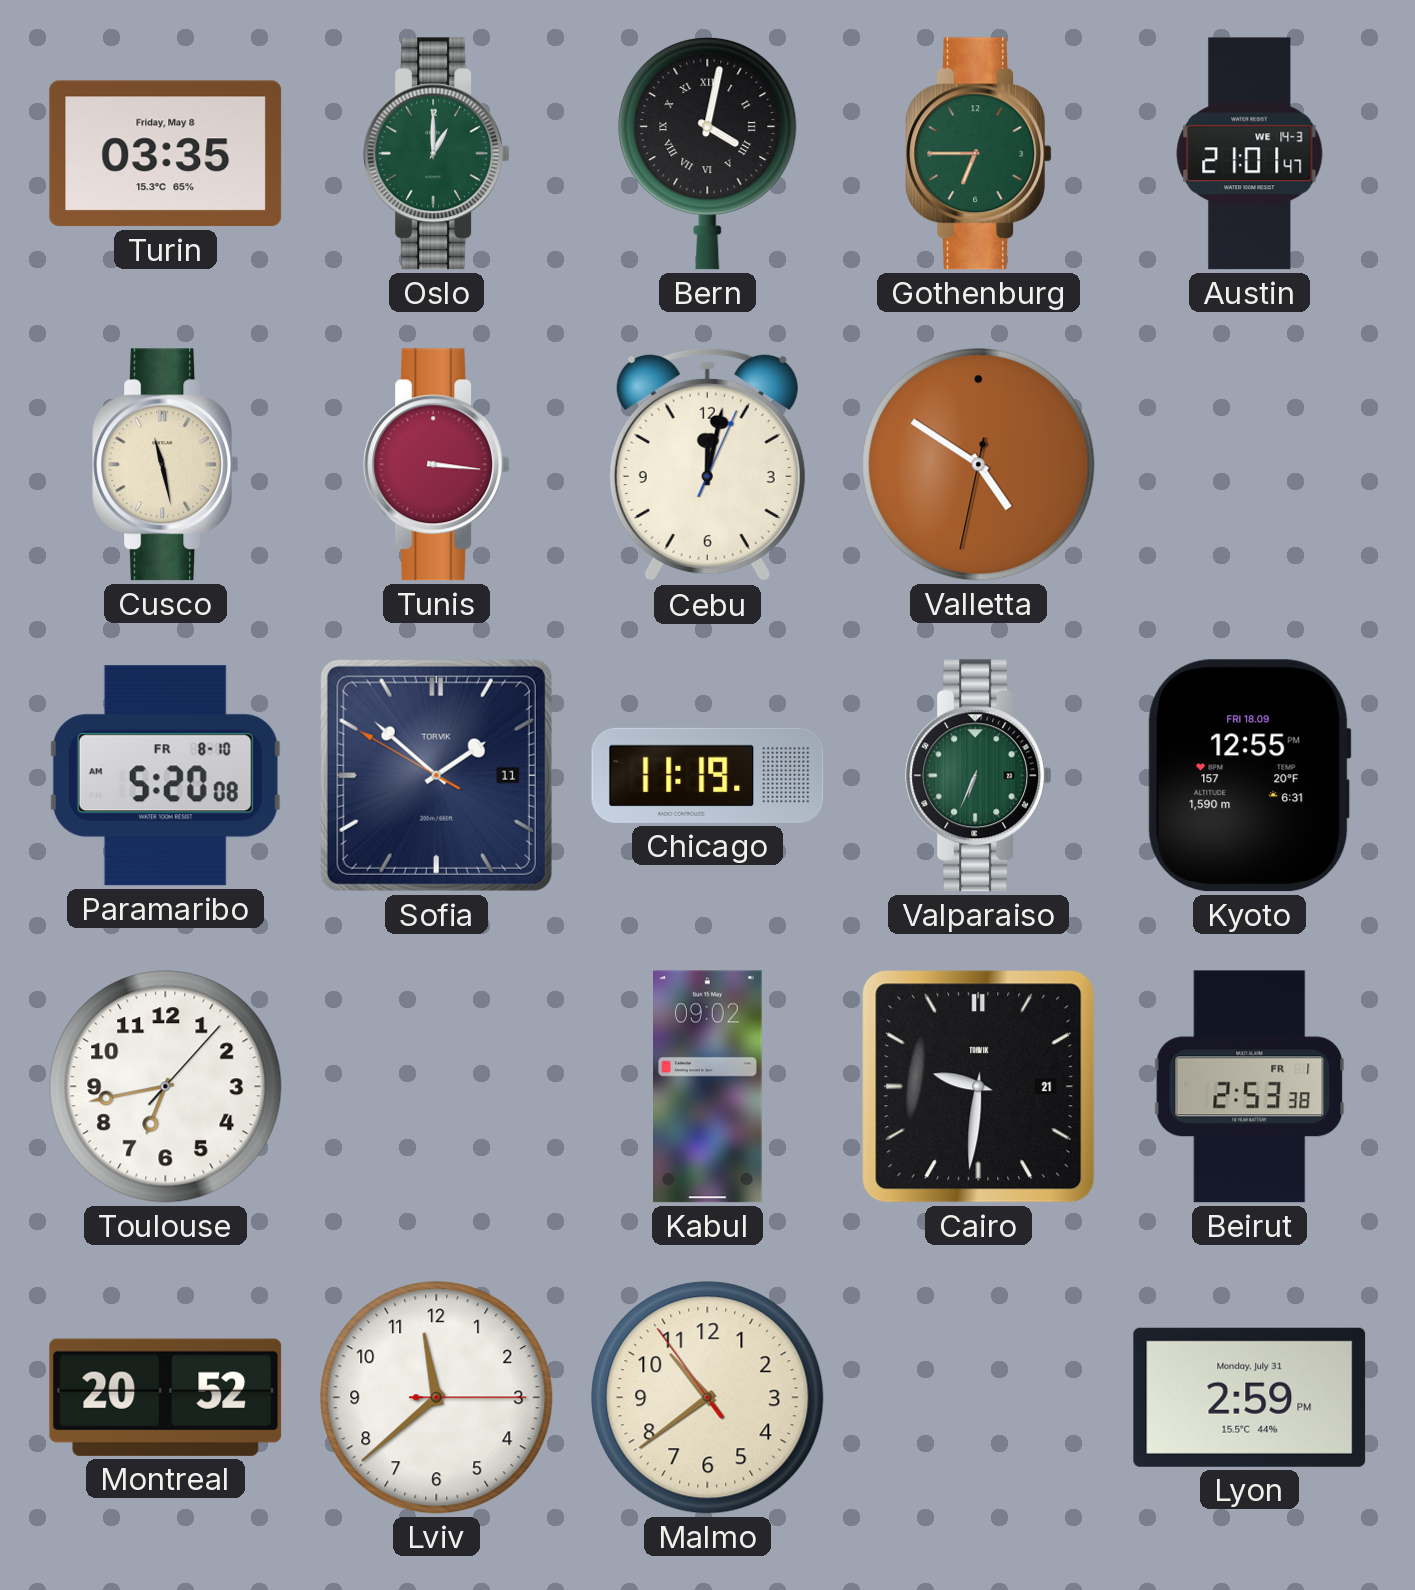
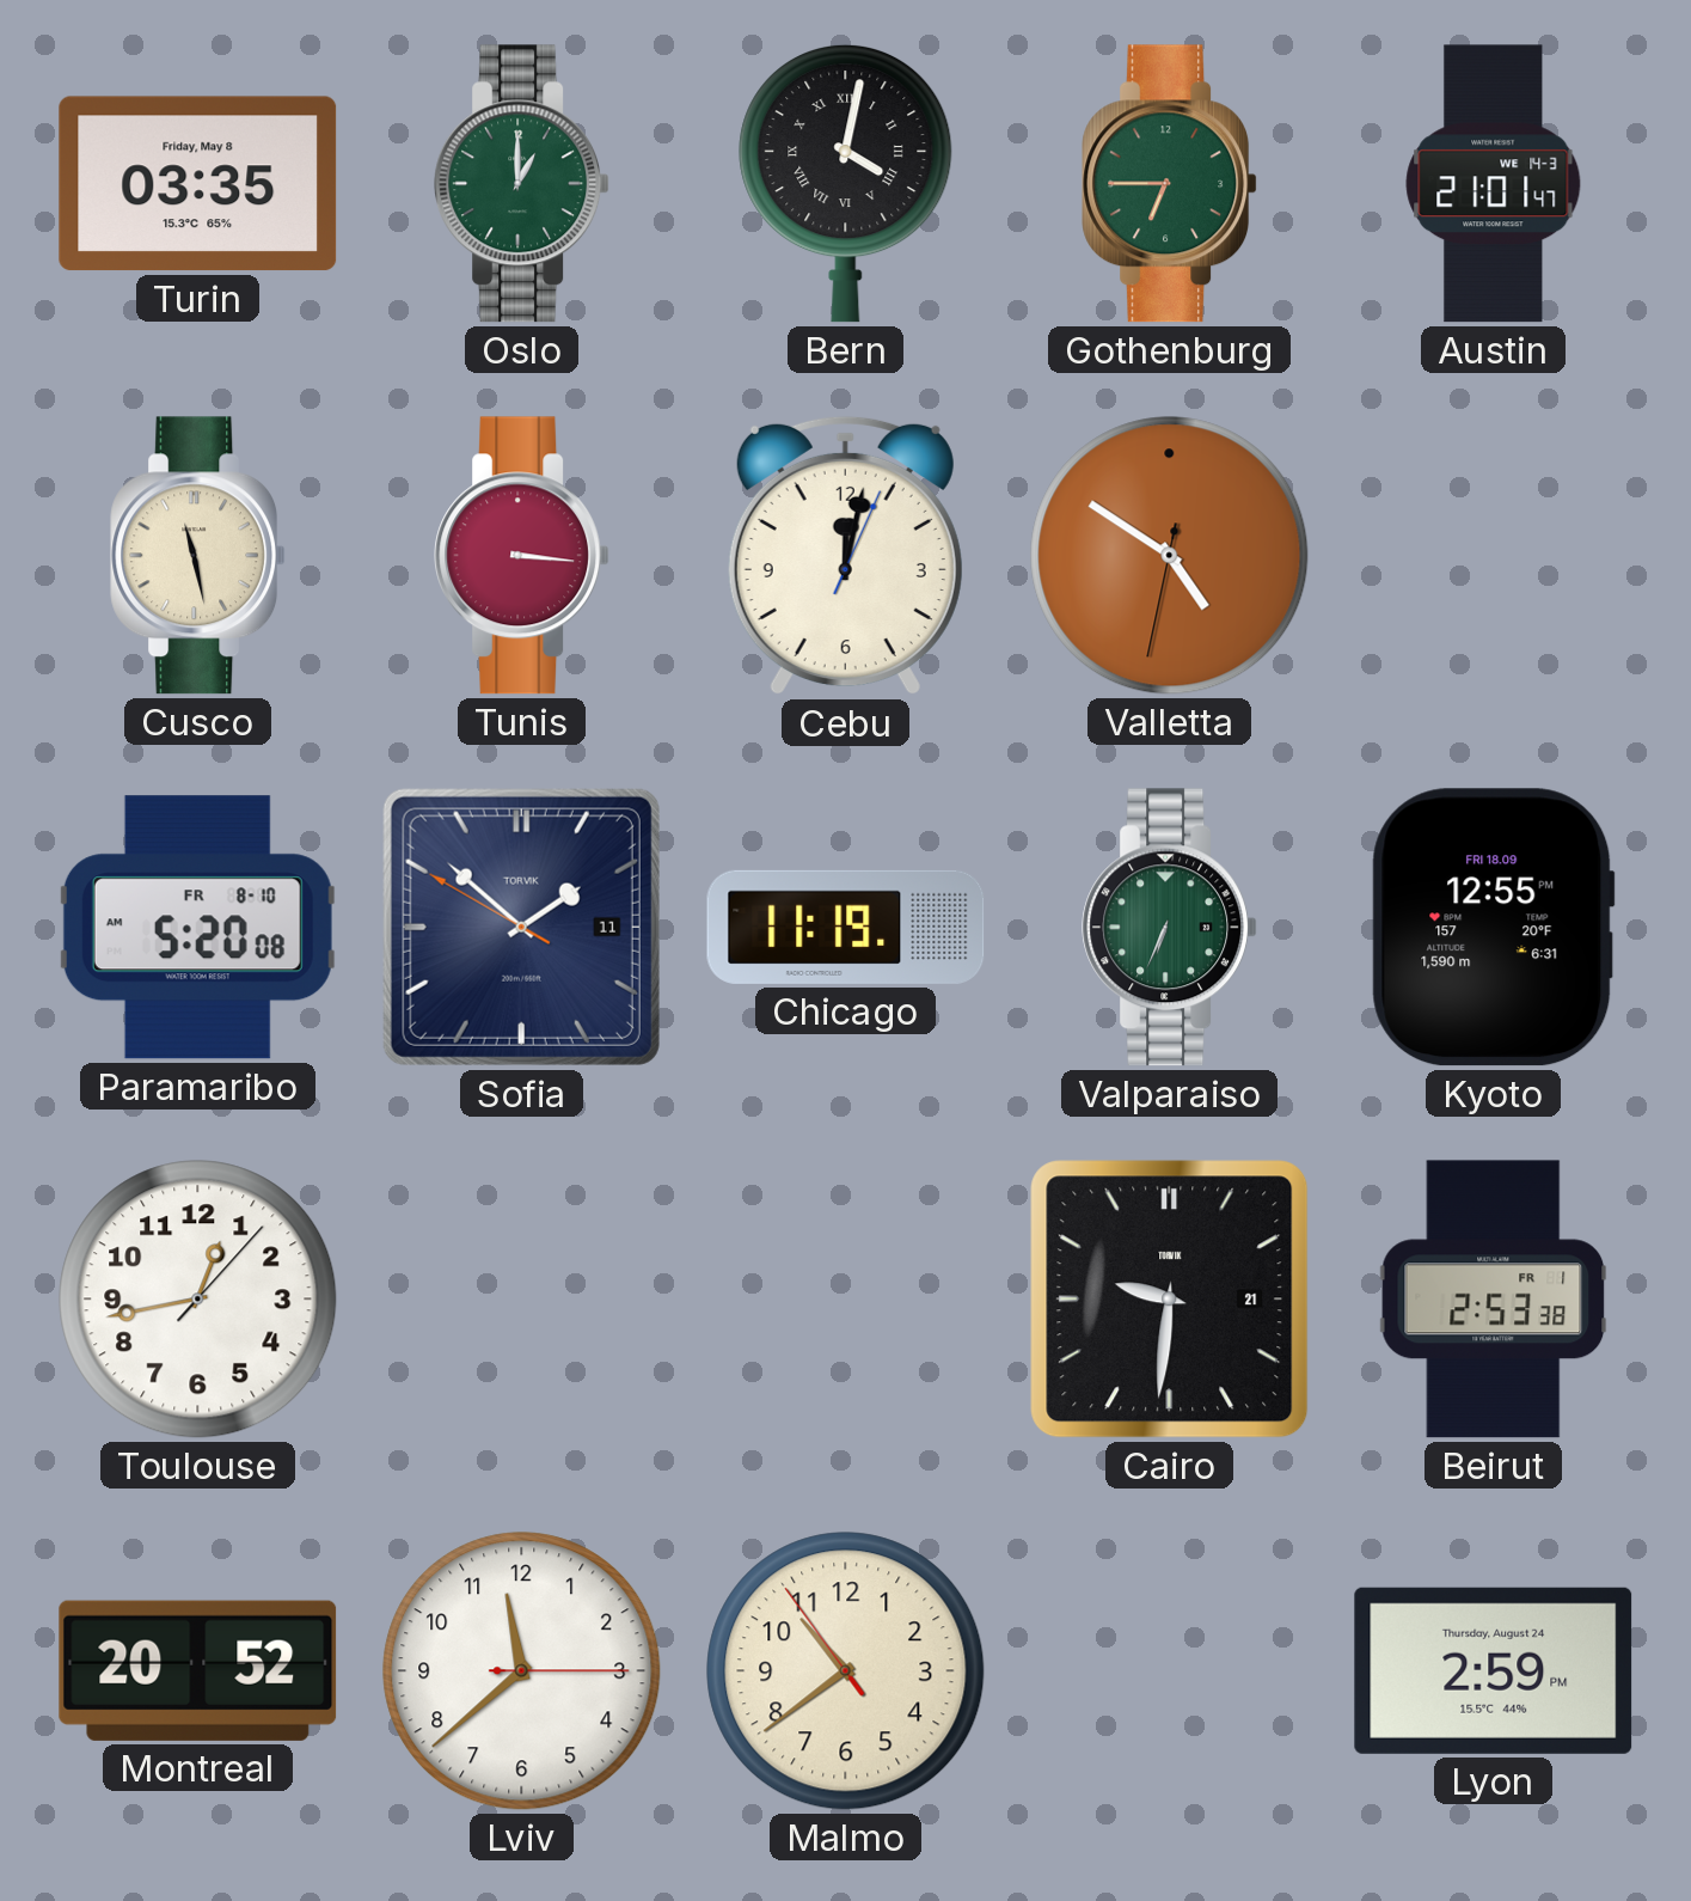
Toulouse: 6:43 -> 12:43
Kabul: 09:02 -> none
Lyon date: Monday, July 31 -> Thursday, August 24
